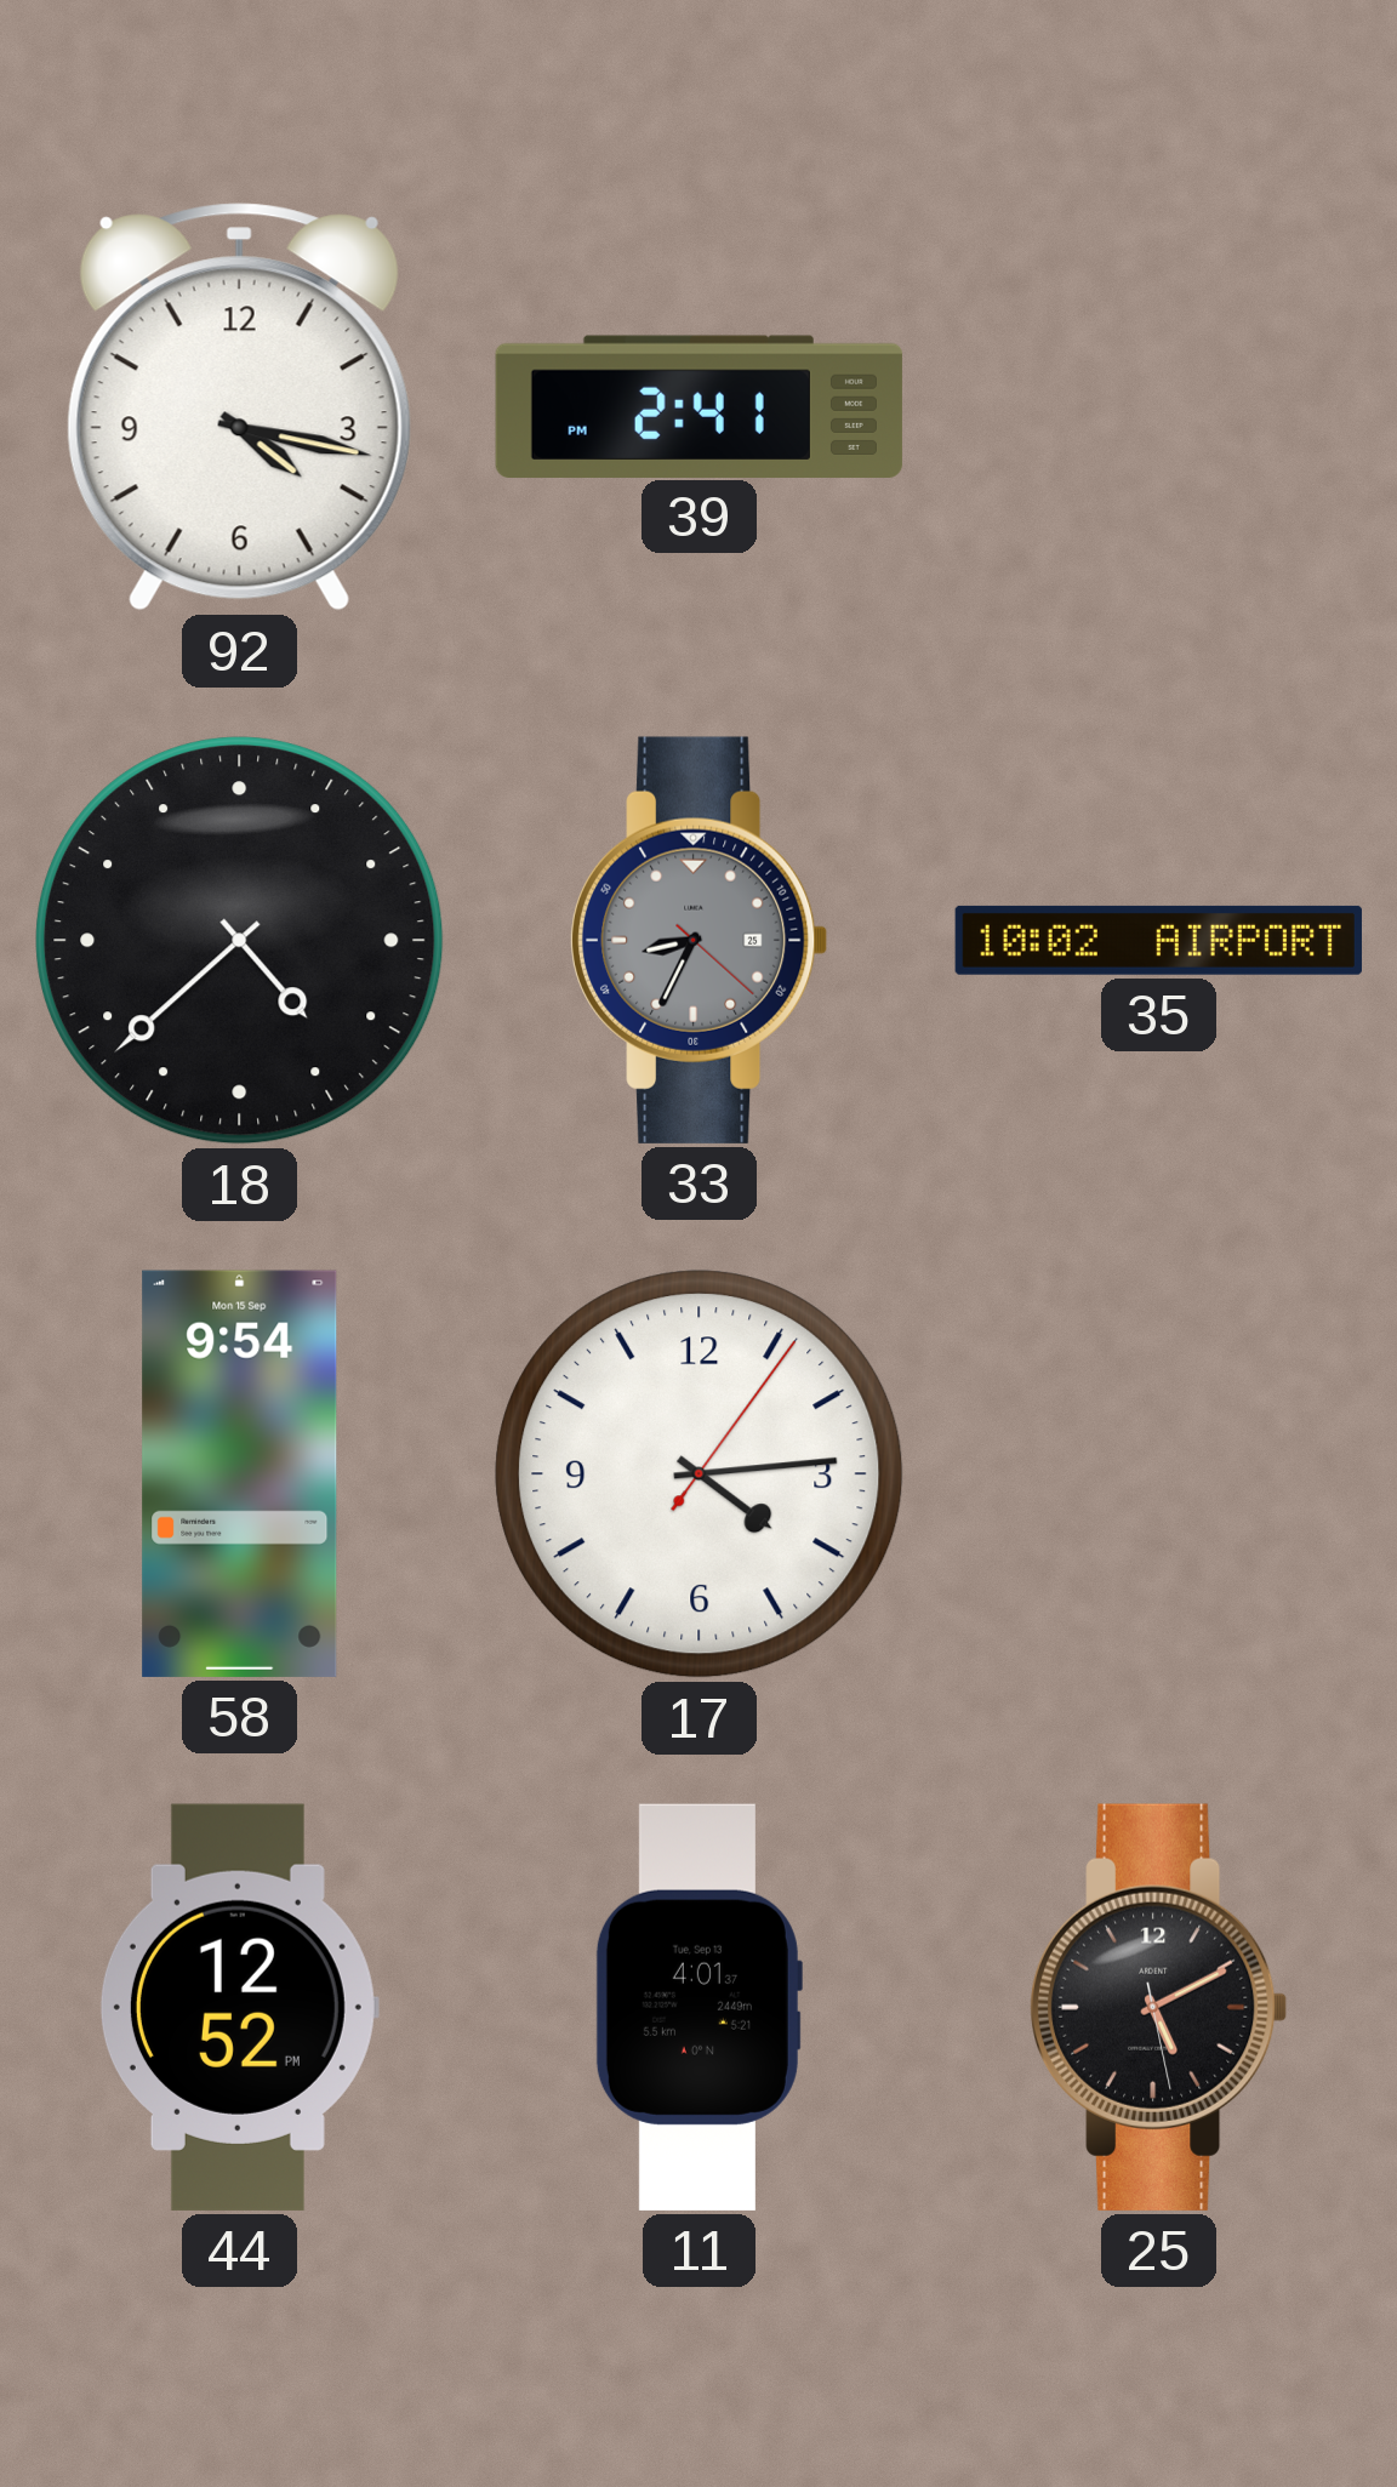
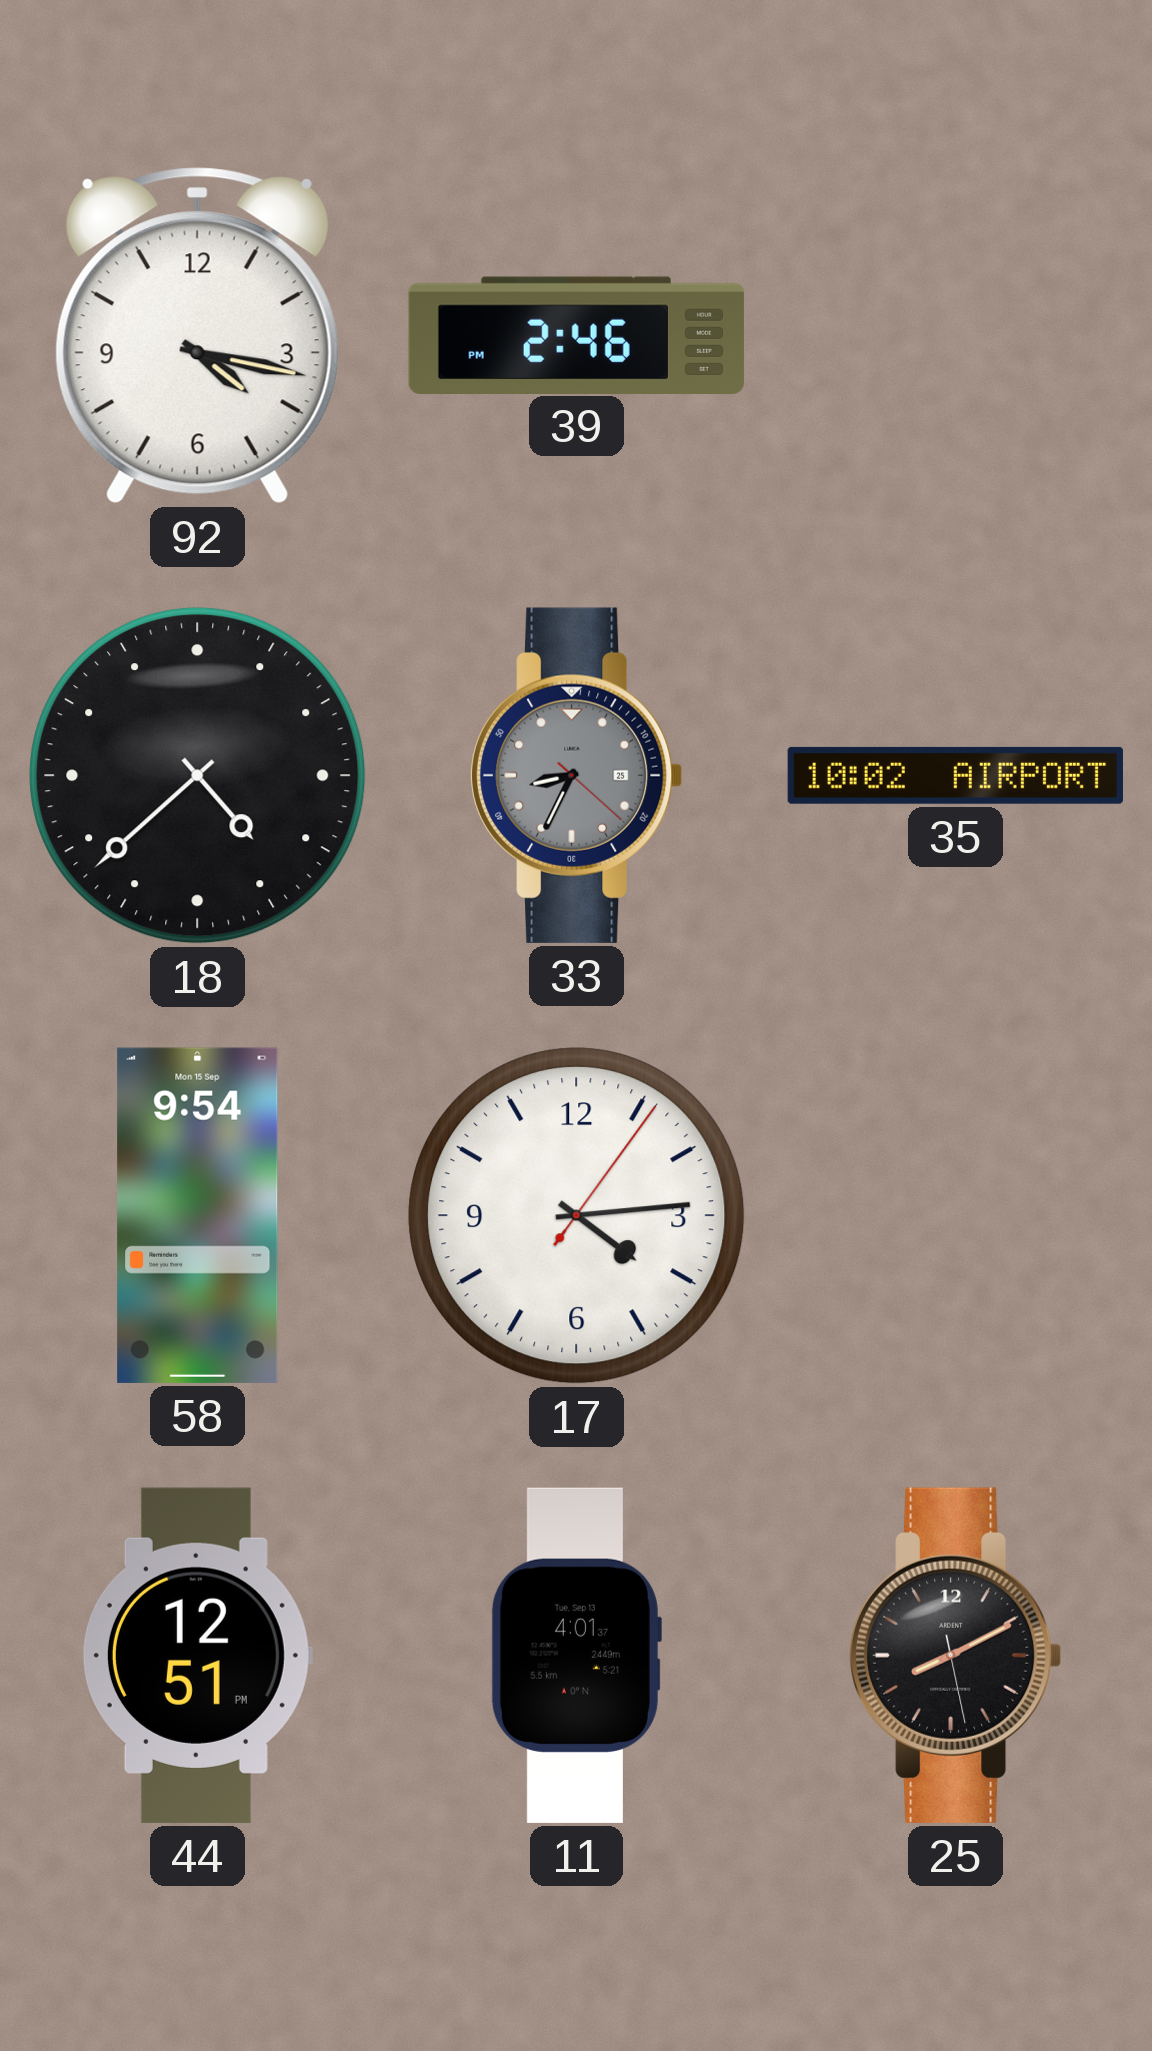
39: 2:41 -> 2:46
44: 12:52 -> 12:51
25: 5:10 -> 8:10
